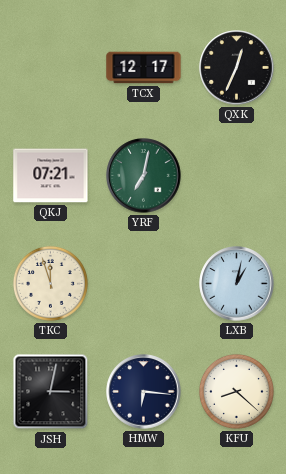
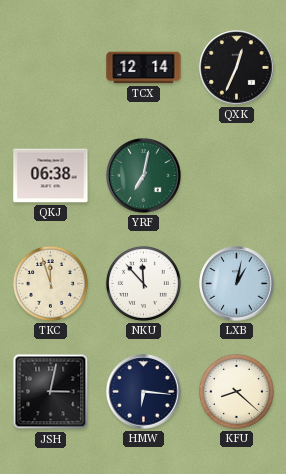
TCX: 12:17 -> 12:14
QKJ: 07:21 -> 06:38
NKU: none -> 11:53
